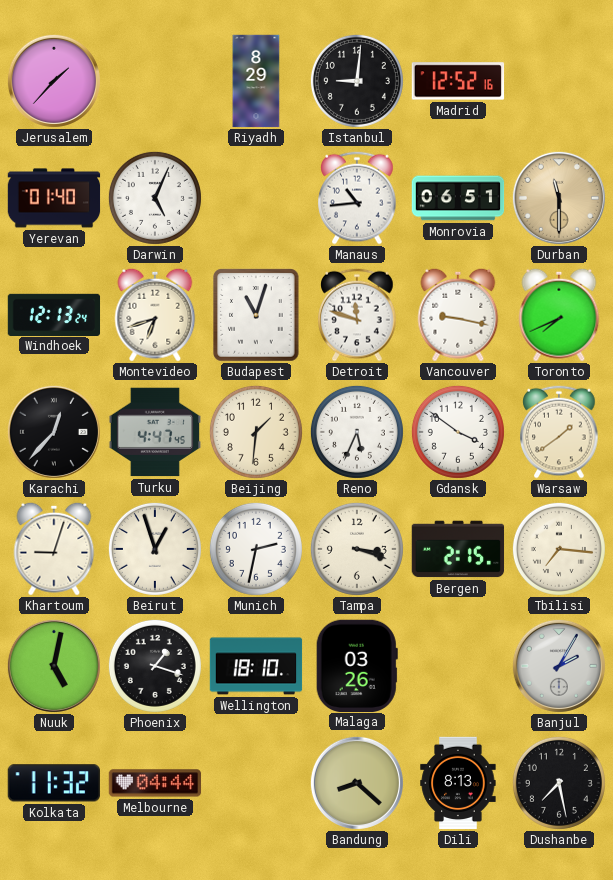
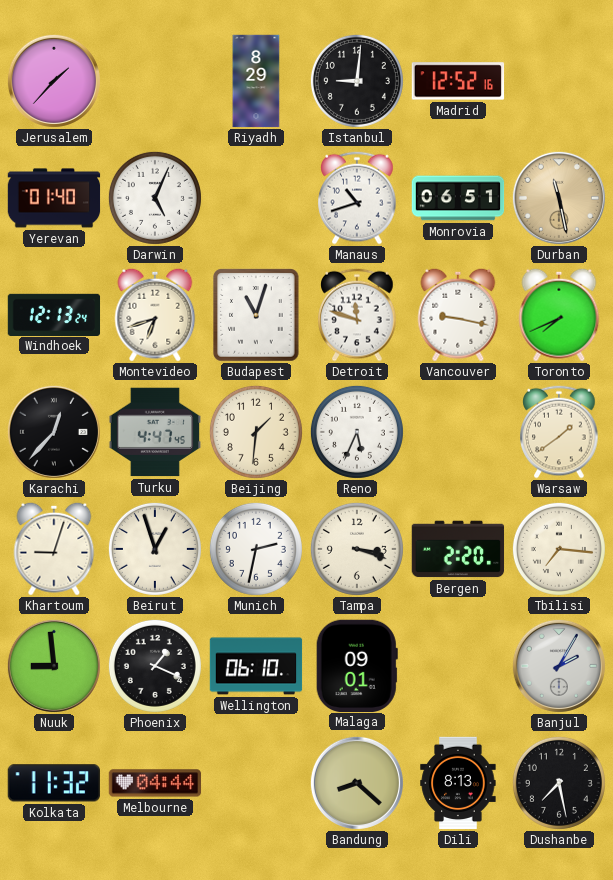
Manaus: 10:44 -> 10:42
Durban: 11:30 -> 11:28
Gdansk: 3:51 -> none
Bergen: 2:15 -> 2:20
Nuuk: 5:02 -> 8:59
Phoenix: 1:18 -> 1:19
Wellington: 18:10 -> 06:10
Malaga: 03:26 -> 09:01
